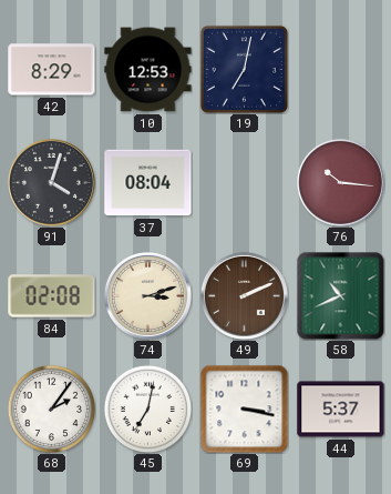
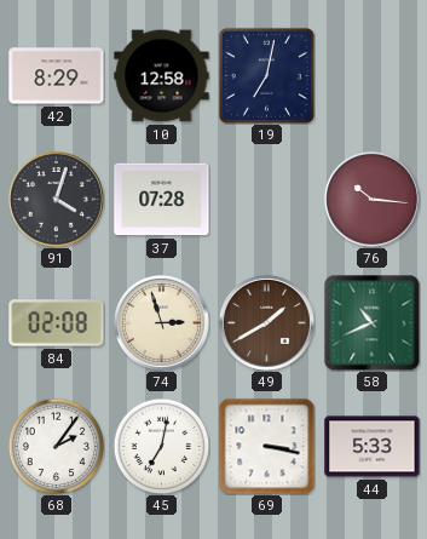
10: 12:53 -> 12:58
37: 08:04 -> 07:28
74: 3:12 -> 2:57
49: 2:11 -> 1:40
44: 5:37 -> 5:33
